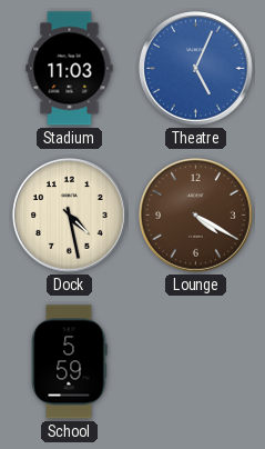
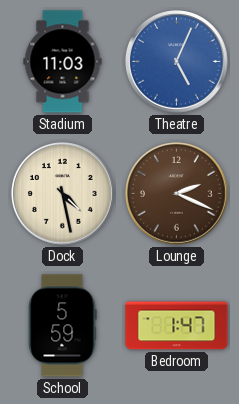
Lounge: 4:20 -> 2:19
Bedroom: none -> 1:47
